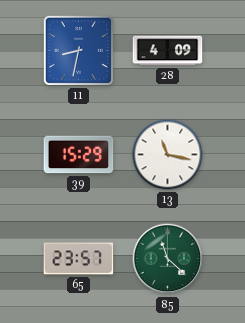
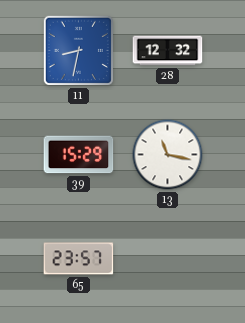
28: 4:09 -> 12:32
85: 11:22 -> none
